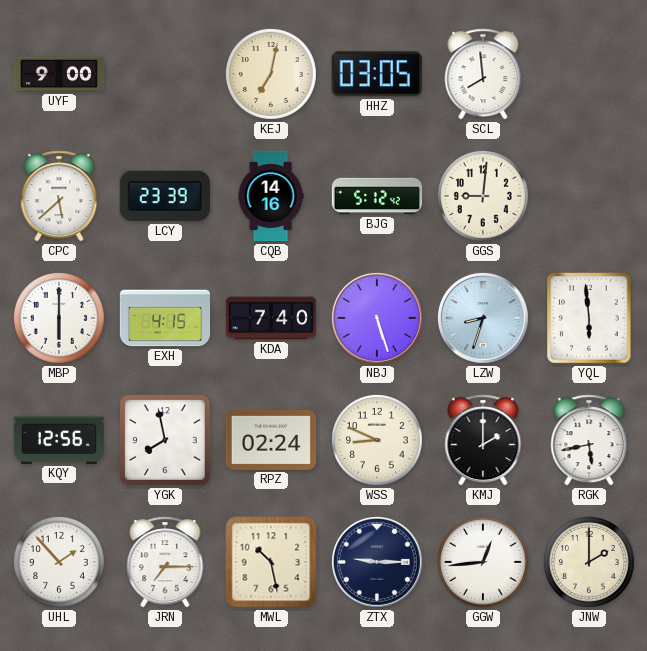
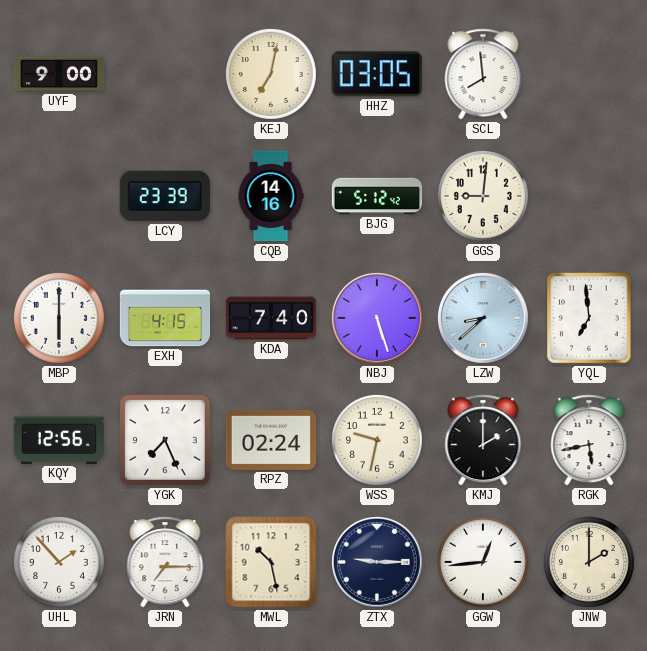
CPC: 5:38 -> none
LZW: 8:33 -> 8:38
YQL: 5:59 -> 6:59
YGK: 7:58 -> 7:26
WSS: 8:49 -> 9:32
